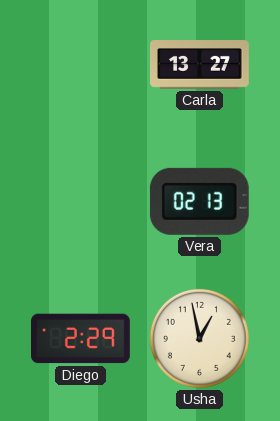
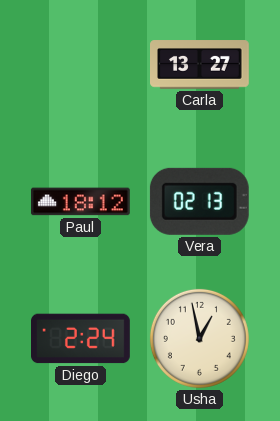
Paul: none -> 18:12
Diego: 2:29 -> 2:24
